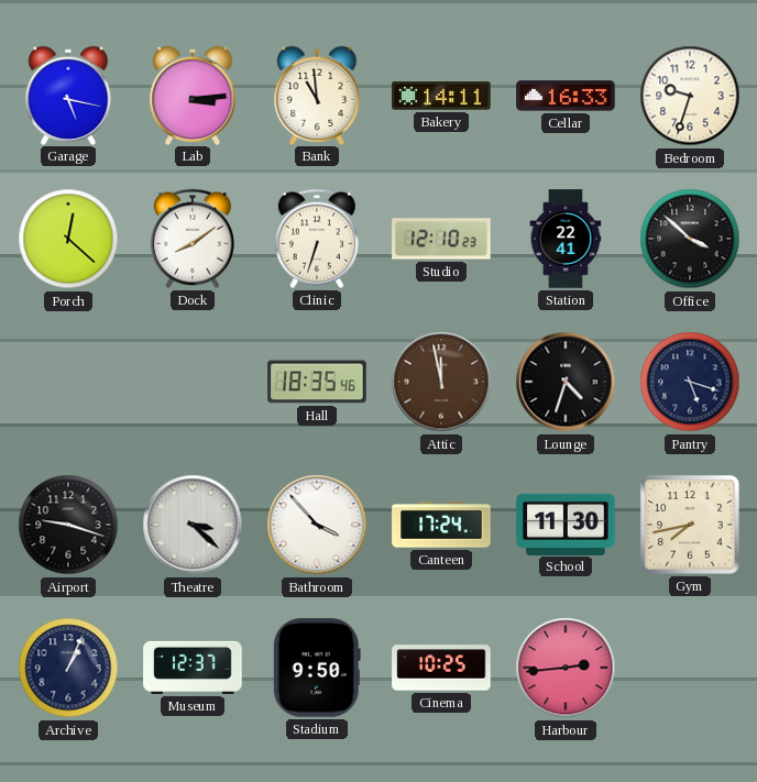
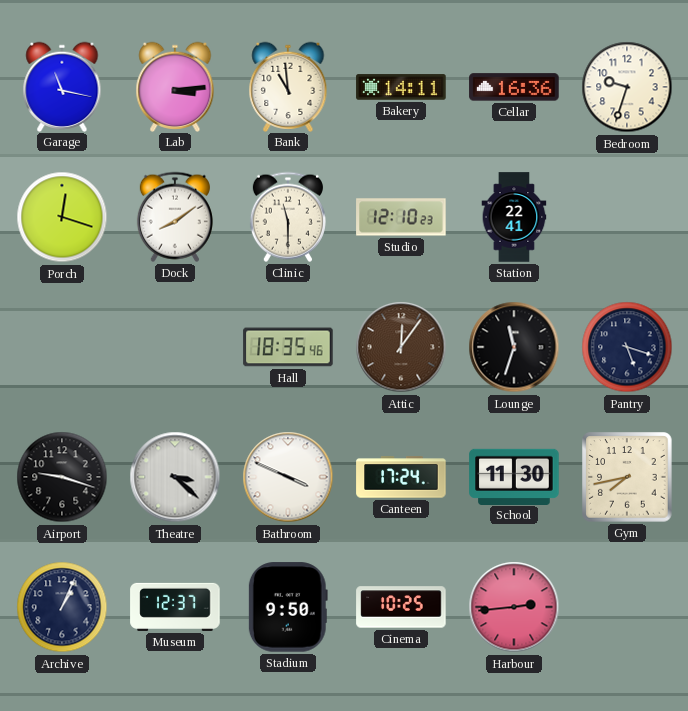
Garage: 5:17 -> 11:17
Cellar: 16:33 -> 16:36
Porch: 12:22 -> 12:18
Clinic: 6:33 -> 11:30
Office: 3:52 -> none
Attic: 11:58 -> 12:06
Lounge: 4:33 -> 11:33
Bathroom: 3:53 -> 3:49
